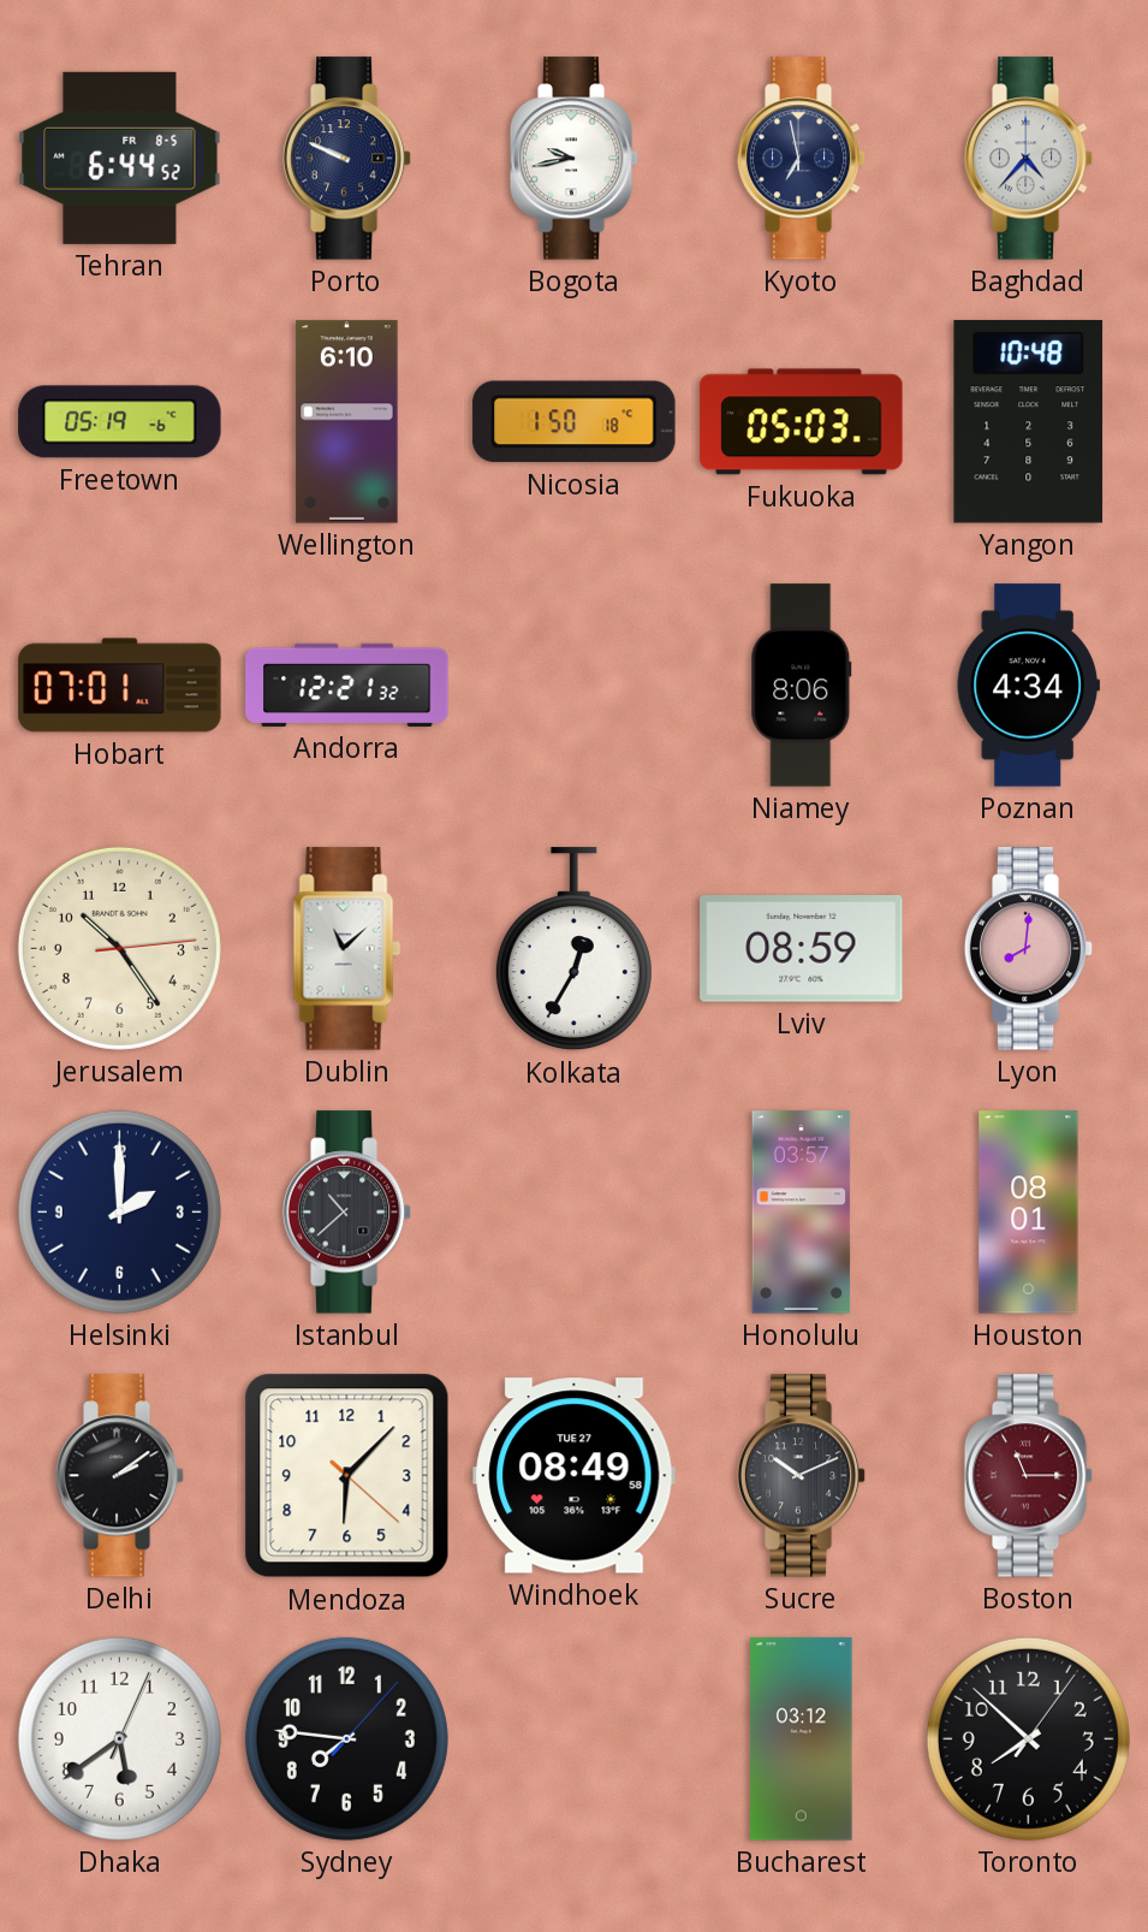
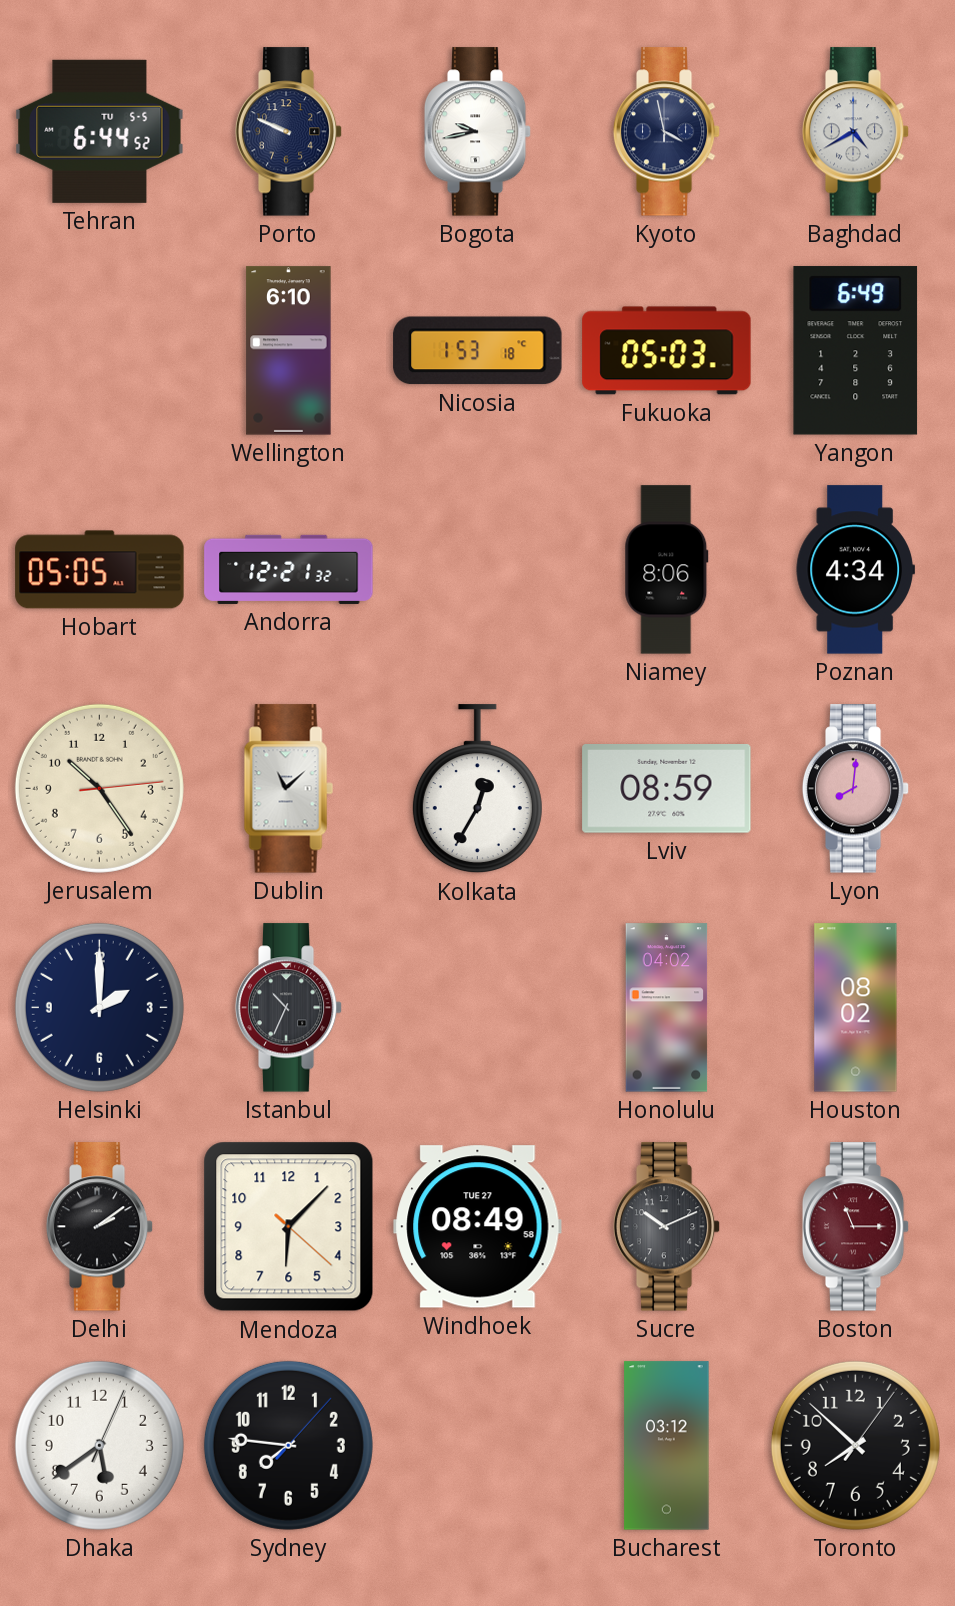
Tehran date: FR 8-5 -> TU 5-5
Kyoto: 6:58 -> 3:58
Baghdad: 4:37 -> 4:40
Freetown: 05:19 -> none
Nicosia: 1:50 -> 1:53
Yangon: 10:48 -> 6:49
Hobart: 07:01 -> 05:05
Istanbul: 10:38 -> 10:34
Honolulu: 03:57 -> 04:02
Houston: 08:01 -> 08:02
